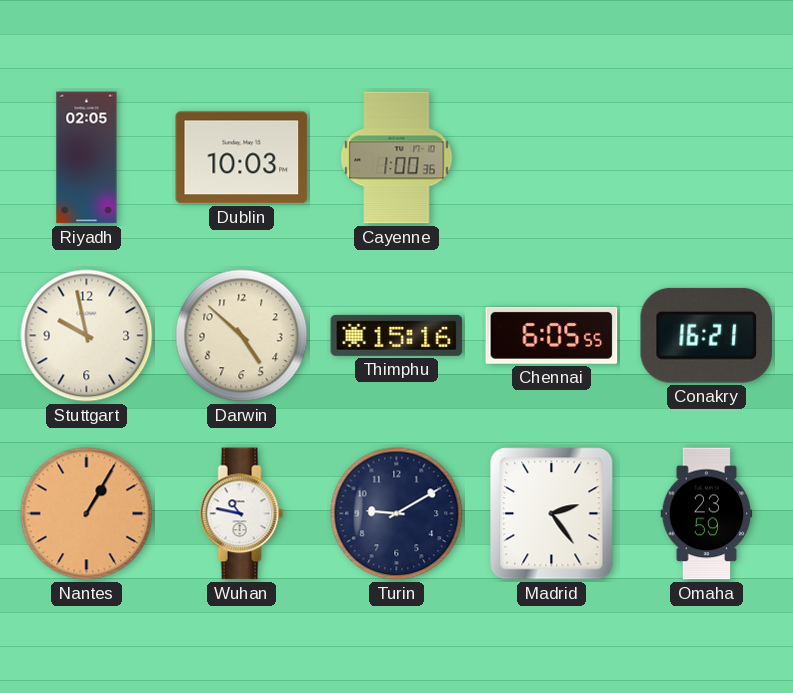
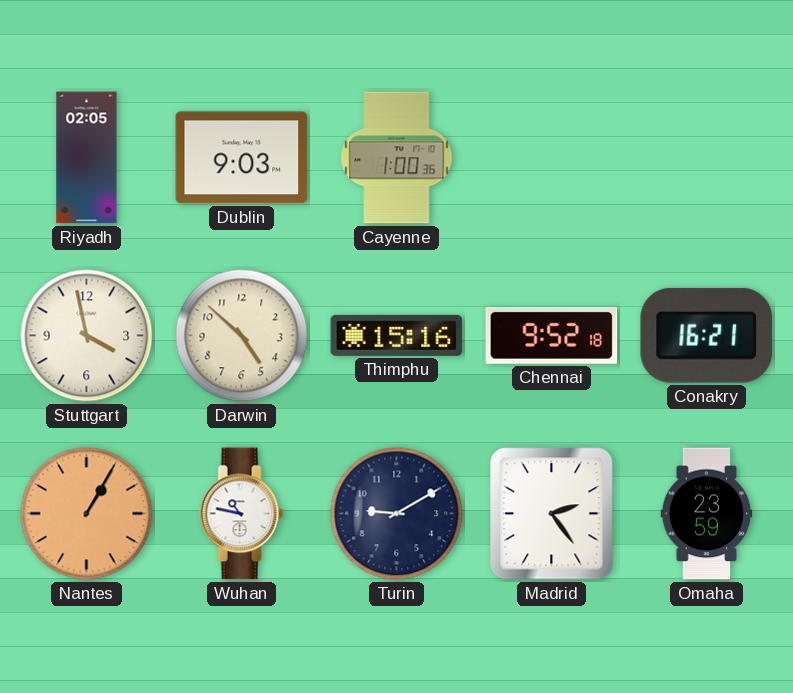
Dublin: 10:03 -> 9:03
Stuttgart: 9:58 -> 3:58
Chennai: 6:05 -> 9:52
